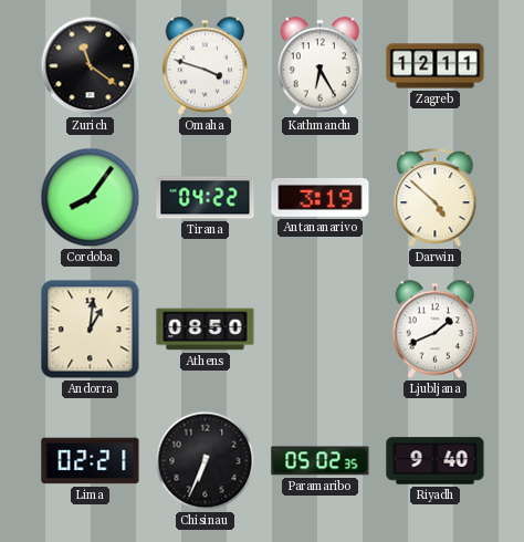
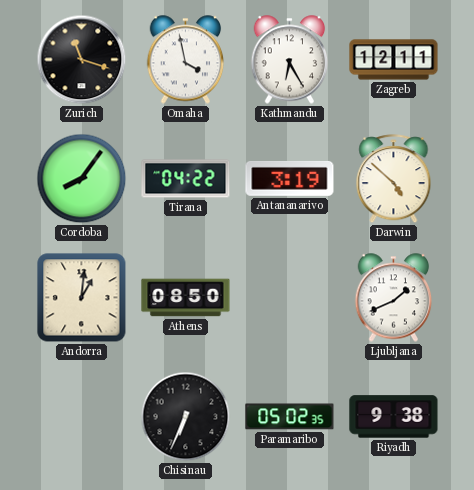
Zurich: 11:21 -> 11:18
Omaha: 3:48 -> 3:58
Lima: 02:21 -> none
Riyadh: 9:40 -> 9:38
